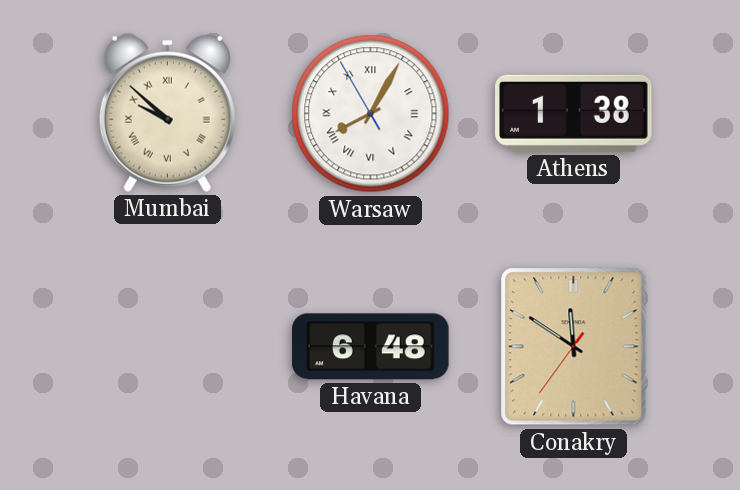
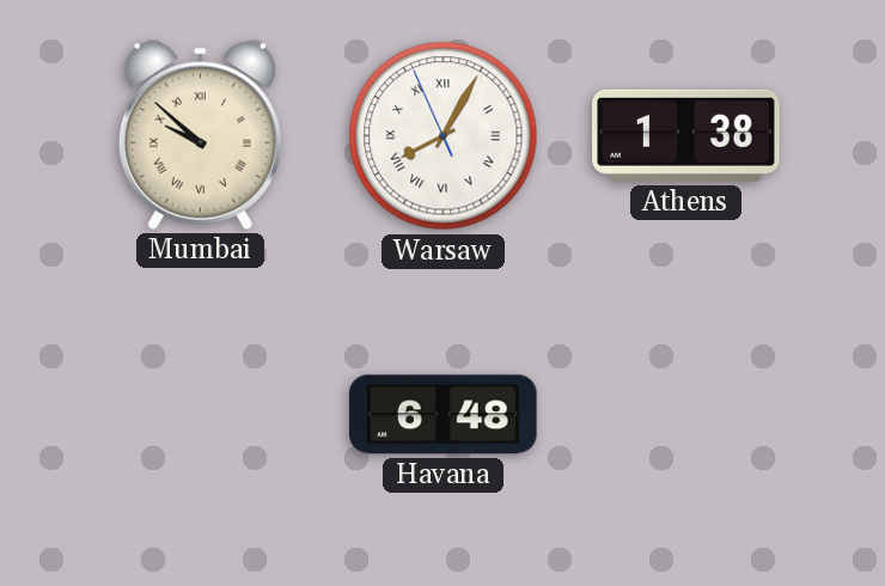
Warsaw: 8:04:55 -> 8:04:56
Conakry: 11:50 -> none
